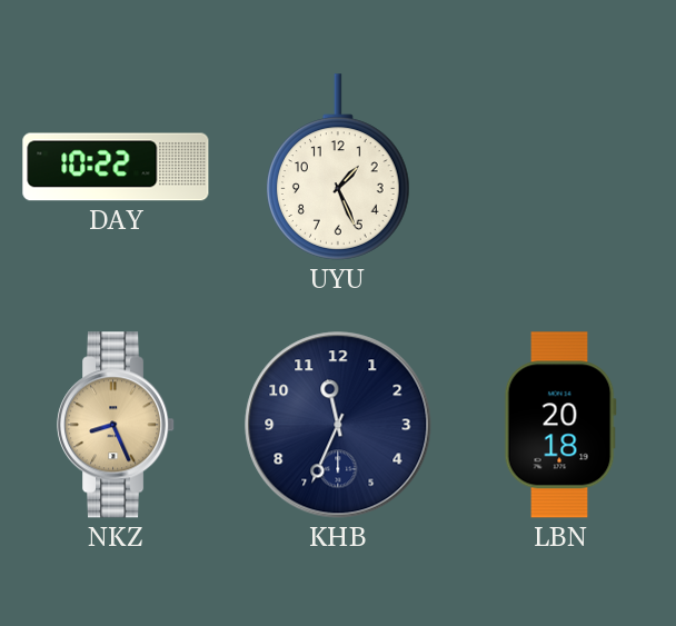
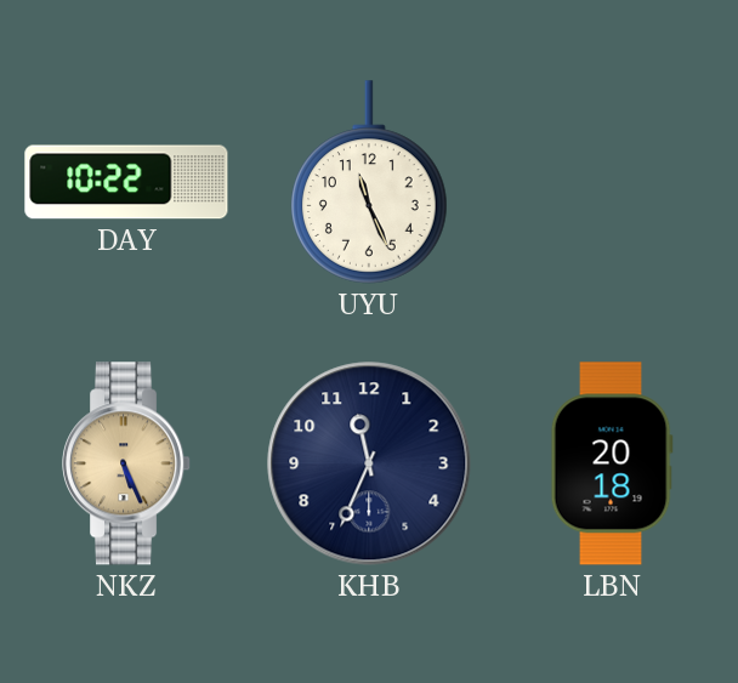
UYU: 1:26 -> 11:26
NKZ: 8:26 -> 5:26
